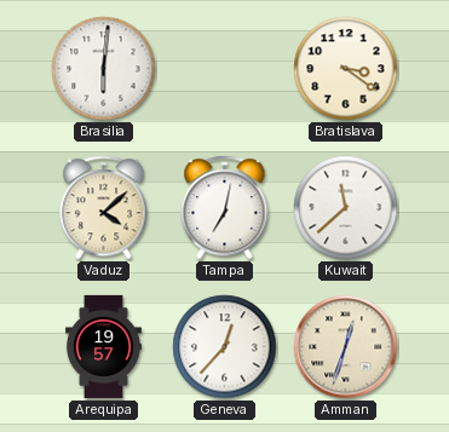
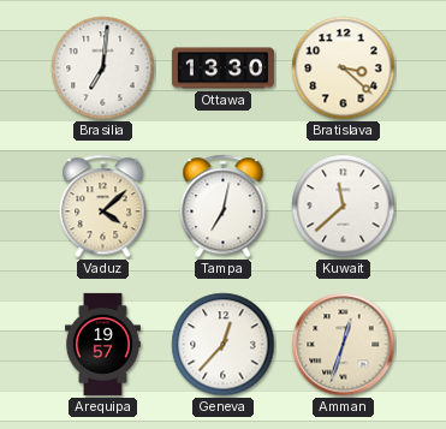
Brasilia: 6:01 -> 7:01
Ottawa: none -> 13:30
Bratislava: 3:21 -> 3:22
